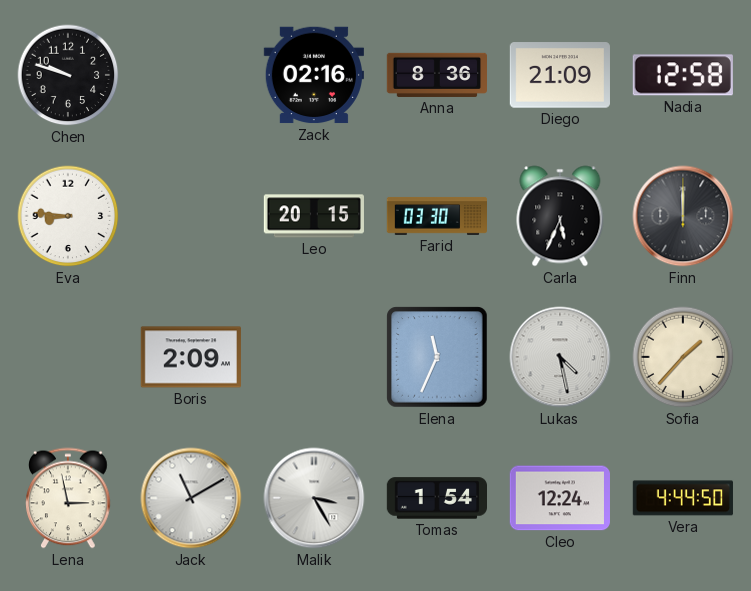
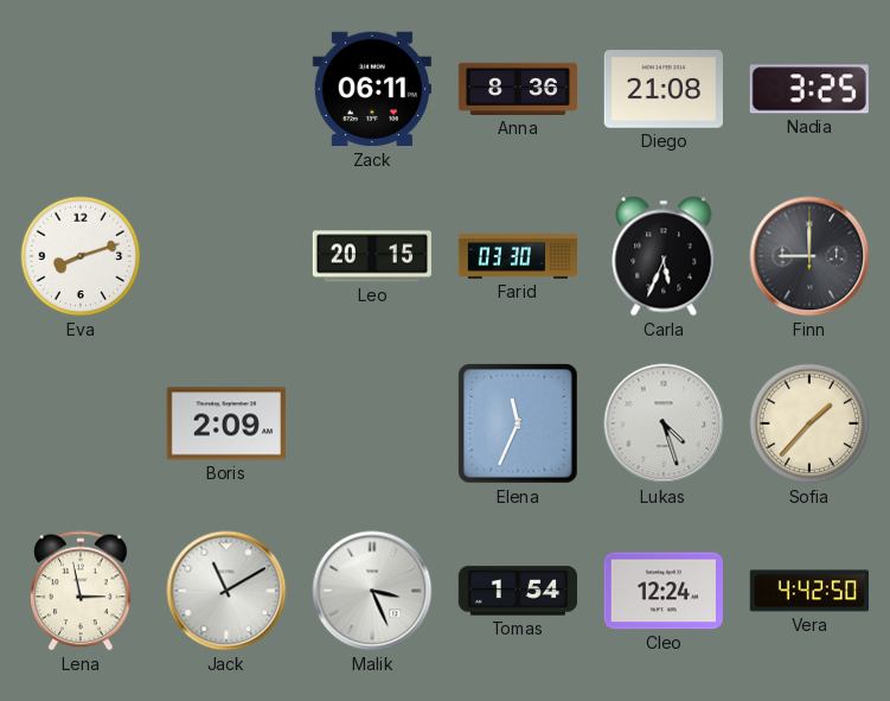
Chen: 9:48 -> none
Zack: 02:16 -> 06:11
Diego: 21:09 -> 21:08
Nadia: 12:58 -> 3:25
Eva: 8:46 -> 8:12
Finn: 12:00 -> 9:00
Lukas: 4:28 -> 4:27
Malik: 3:25 -> 3:26
Vera: 4:44 -> 4:42
